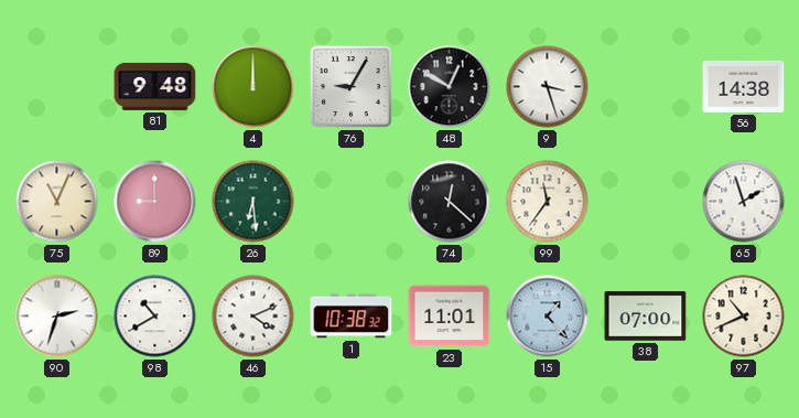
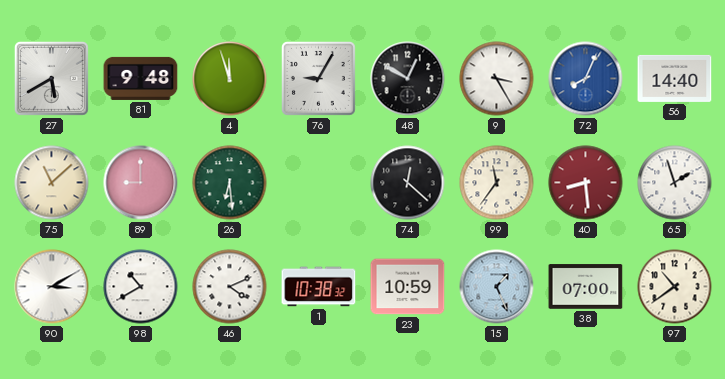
27: none -> 5:40
4: 12:00 -> 11:57
9: 3:27 -> 3:25
72: none -> 8:04
56: 14:38 -> 14:40
75: 11:04 -> 11:08
40: none -> 8:29
90: 2:33 -> 3:10
23: 11:01 -> 10:59
15: 1:23 -> 1:26
97: 10:41 -> 10:39
